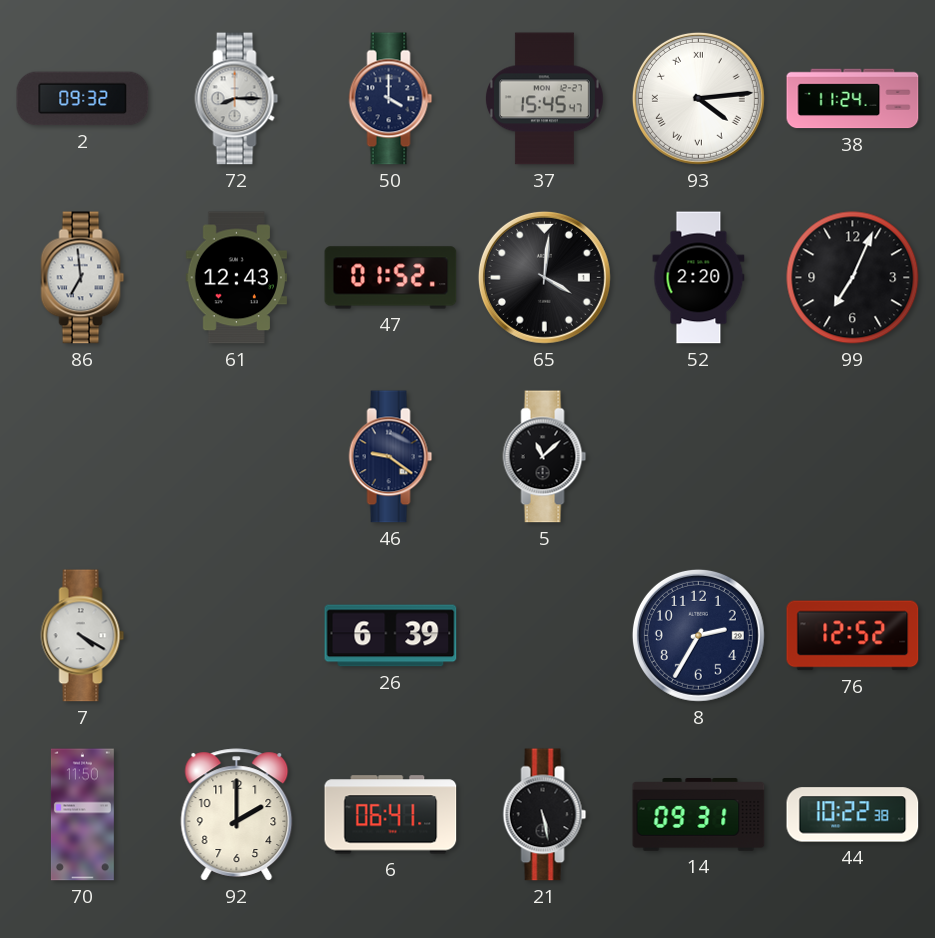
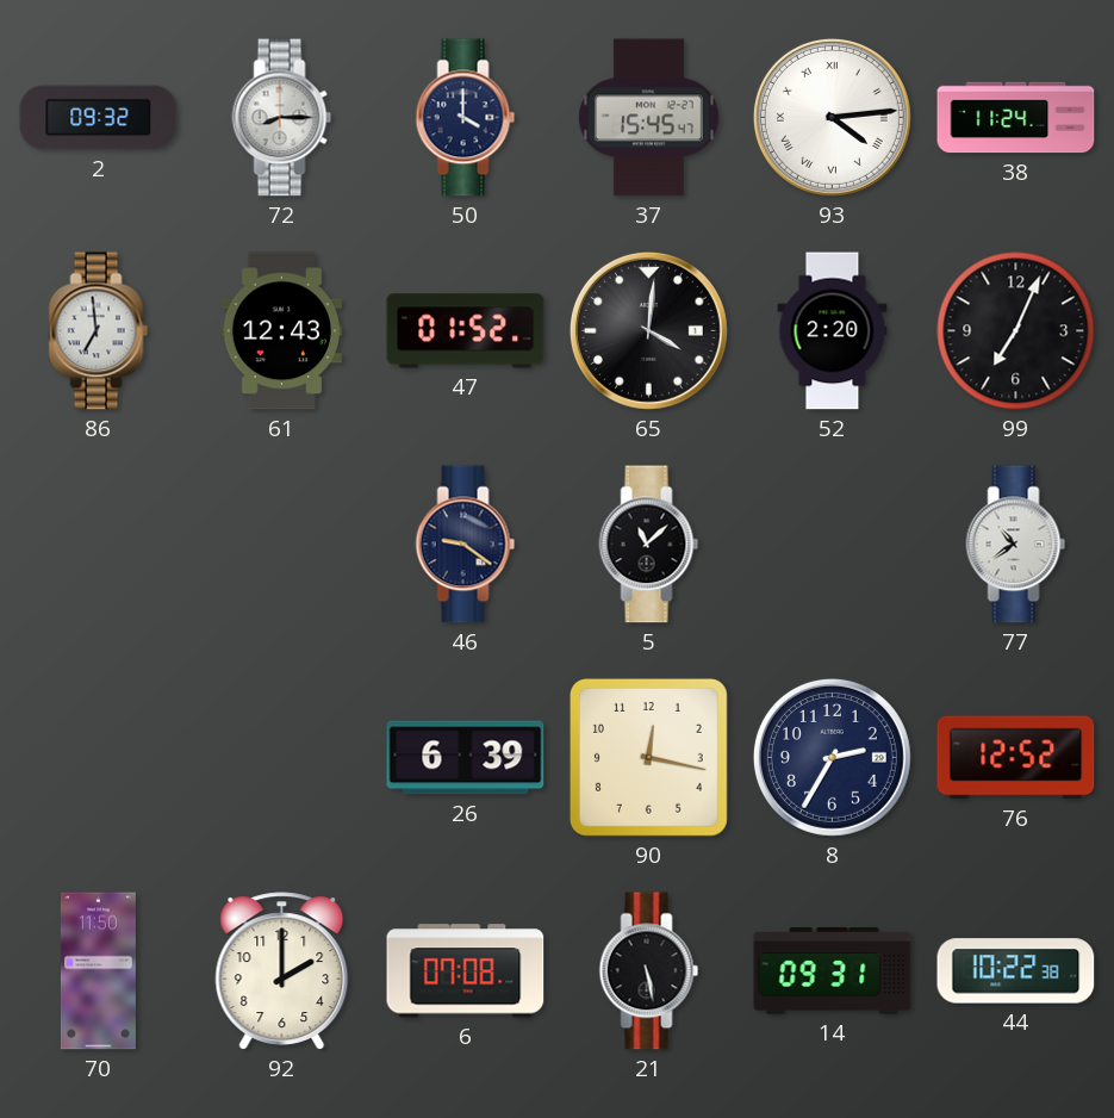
77: none -> 10:39
7: 4:20 -> none
90: none -> 12:17
6: 06:41 -> 07:08
